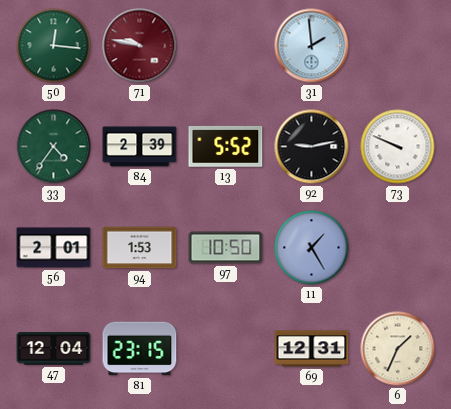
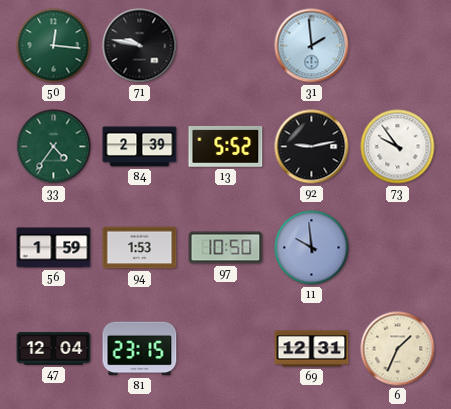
71 dial: burgundy -> black
73: 9:49 -> 9:54
56: 2:01 -> 1:59
11: 1:25 -> 9:59
